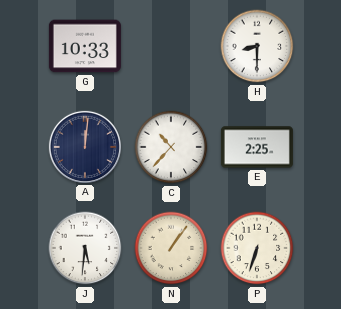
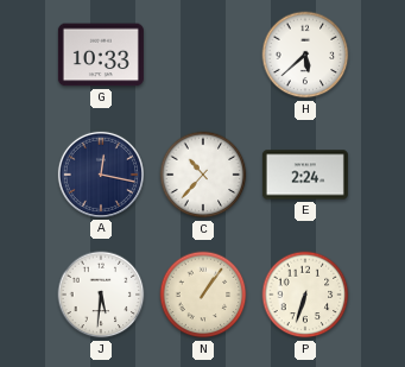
H: 8:30 -> 5:38
A: 12:01 -> 12:17
E: 2:25 -> 2:24
